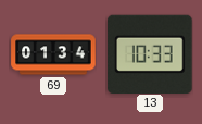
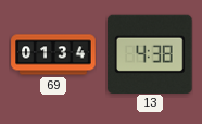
13: 10:33 -> 4:38
